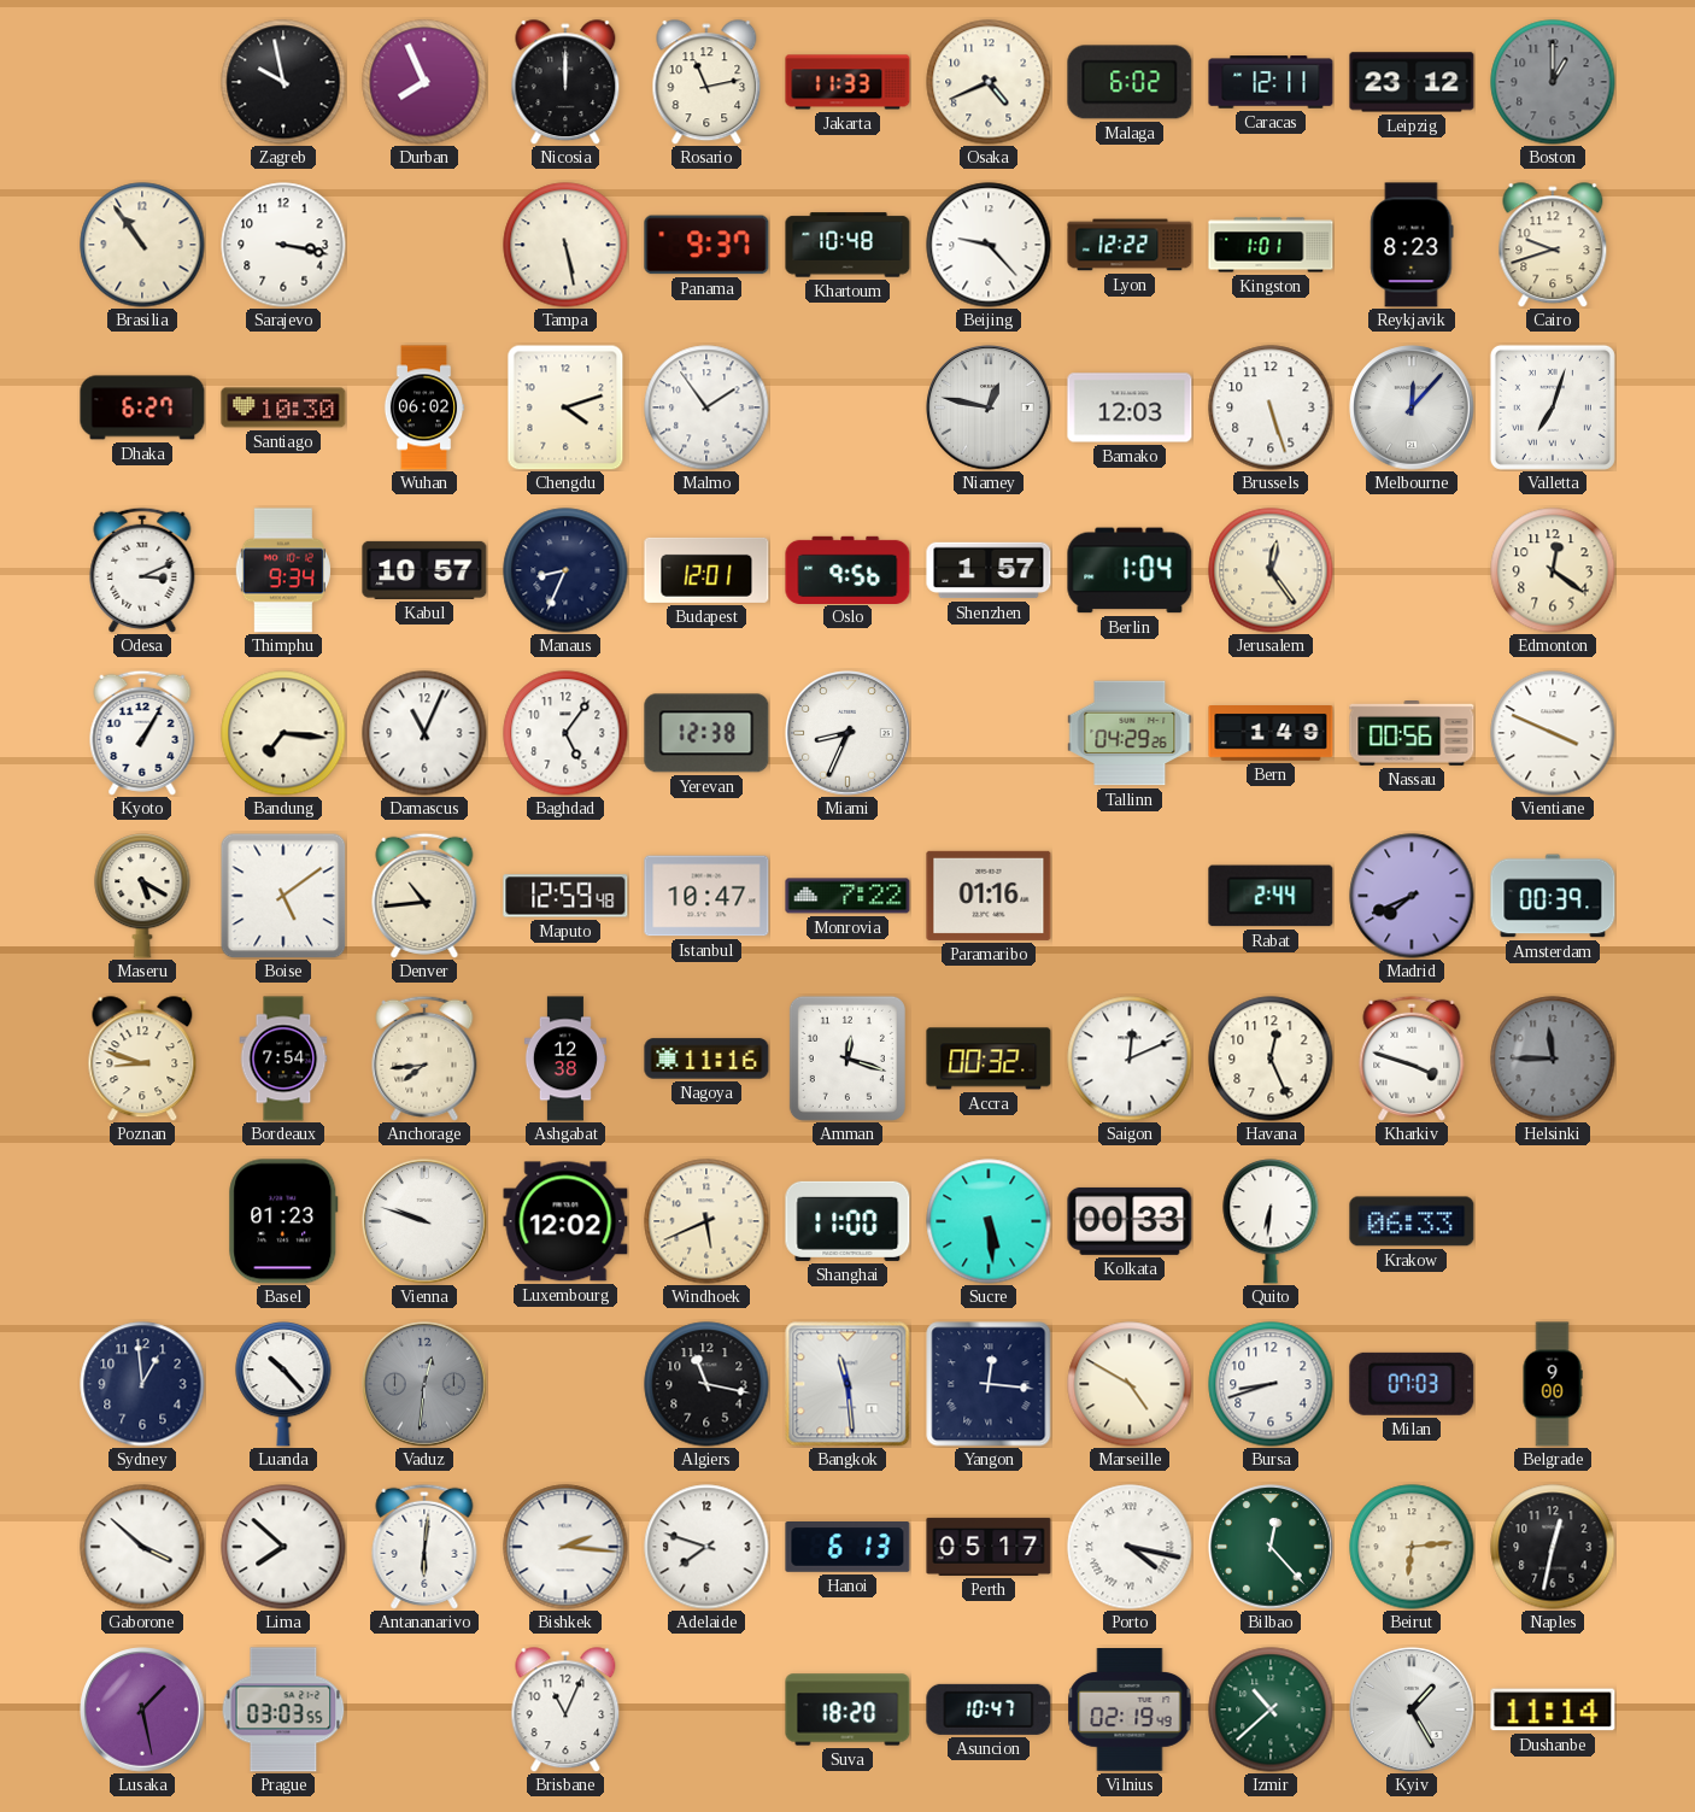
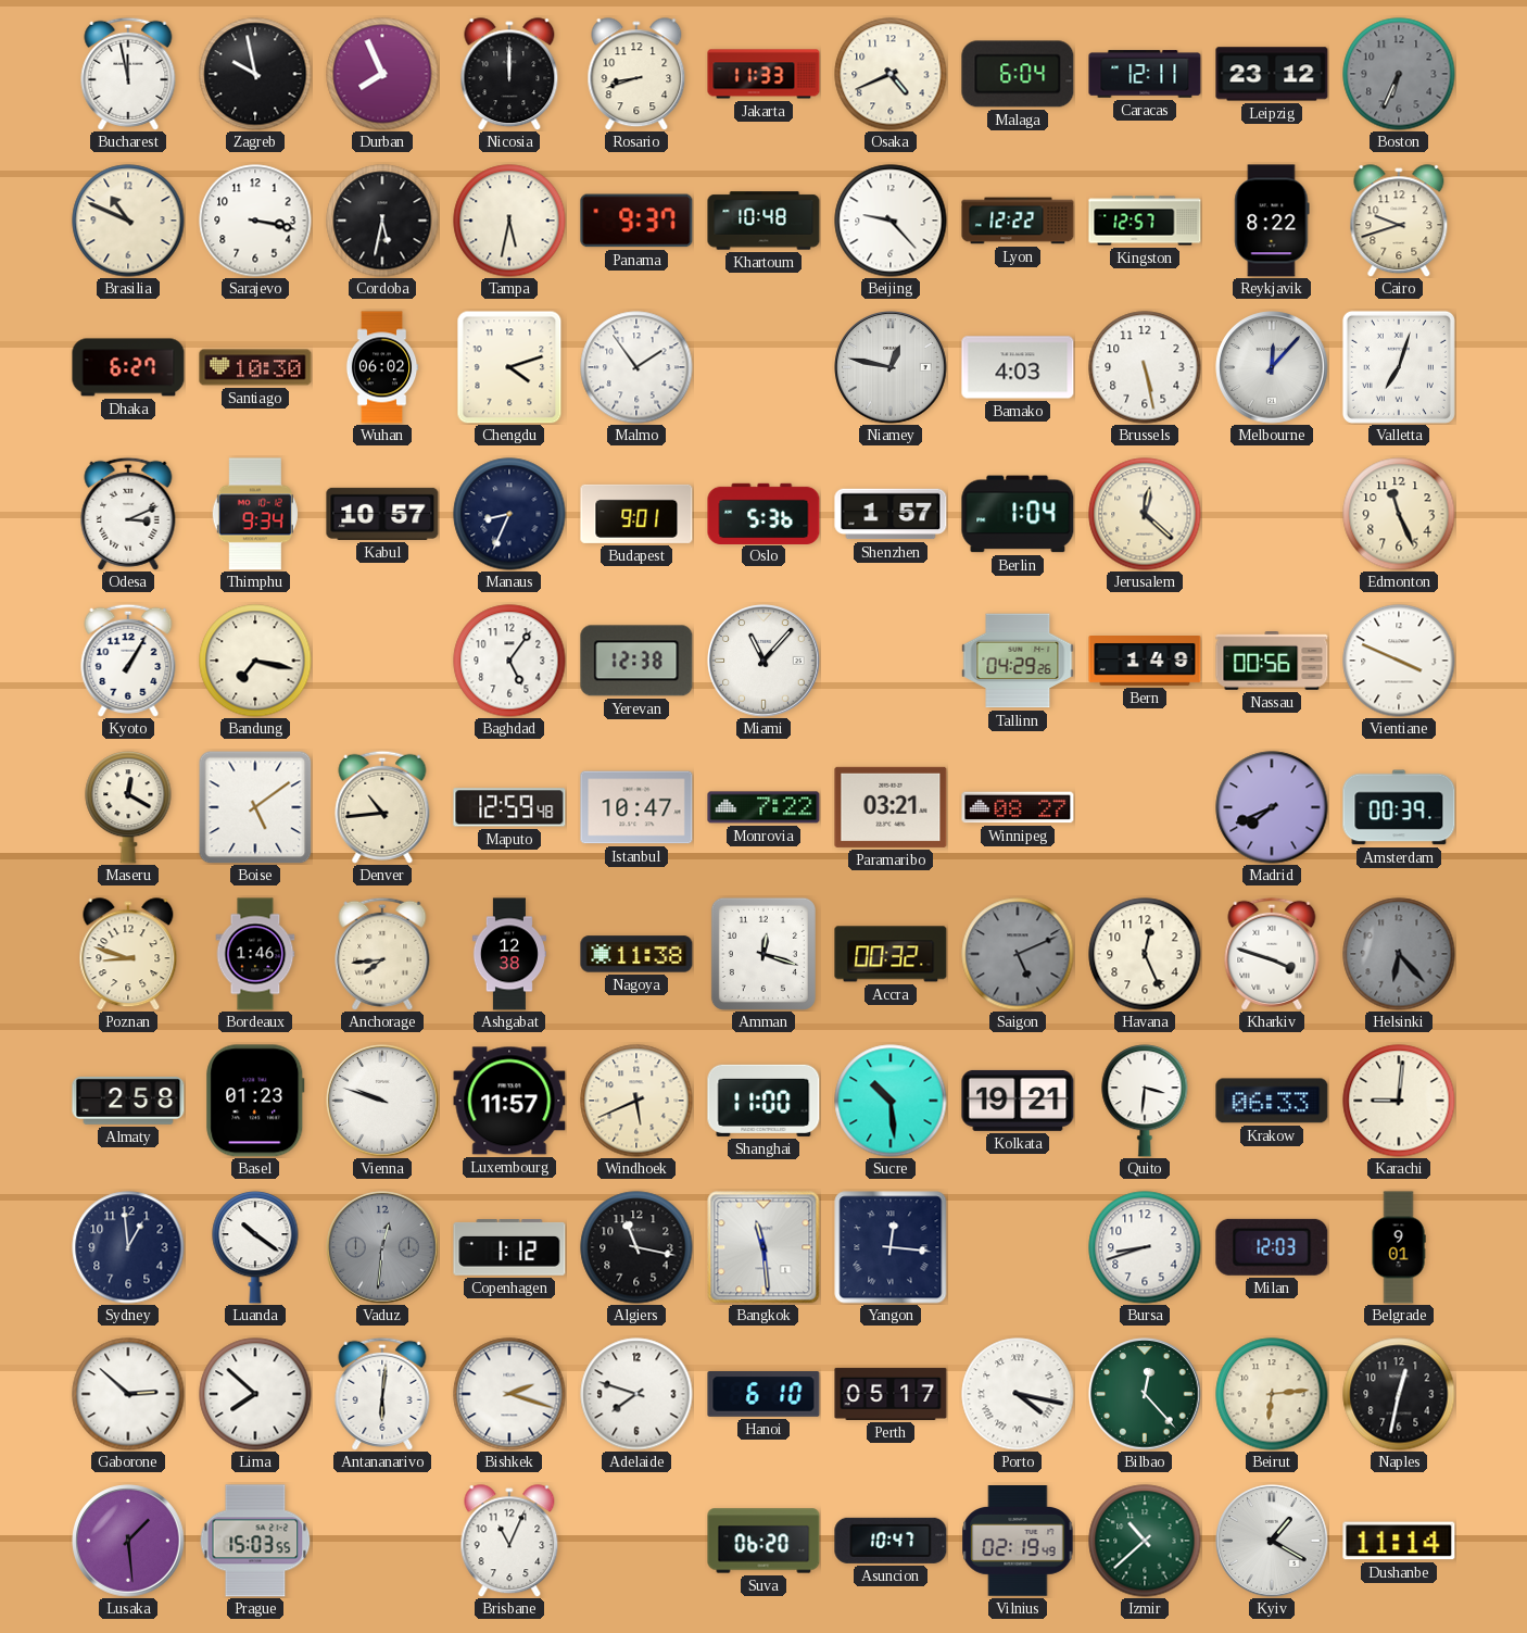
Bucharest: none -> 11:58
Rosario: 11:13 -> 8:42
Malaga: 6:02 -> 6:04
Boston: 1:00 -> 6:34
Brasilia: 10:54 -> 10:49
Cordoba: none -> 5:32
Tampa: 5:28 -> 5:32
Kingston: 1:01 -> 12:57
Reykjavik: 8:23 -> 8:22
Bamako: 12:03 -> 4:03
Brussels: 5:27 -> 5:28
Budapest: 12:01 -> 9:01
Oslo: 9:56 -> 5:36
Jerusalem: 12:24 -> 12:22
Edmonton: 12:21 -> 11:26
Bandung: 7:16 -> 7:17
Damascus: 11:04 -> none
Miami: 8:34 -> 11:07
Maseru: 5:20 -> 12:20
Paramaribo: 01:16 -> 03:21
Winnipeg: none -> 08:27
Rabat: 2:44 -> none
Bordeaux: 7:54 -> 1:46
Nagoya: 11:16 -> 11:38
Saigon: 12:11 -> 5:11
Saigon dial: white -> grey
Helsinki: 11:45 -> 6:23
Almaty: none -> 2:58
Luxembourg: 12:02 -> 11:57
Sucre: 5:29 -> 10:29
Kolkata: 00:33 -> 19:21
Quito: 6:31 -> 3:31
Karachi: none -> 9:01
Luanda: 10:23 -> 10:21
Copenhagen: none -> 1:12
Marseille: 4:50 -> none
Milan: 07:03 -> 12:03
Belgrade: 9:00 -> 9:01
Gaborone: 3:52 -> 2:52
Bishkek: 2:16 -> 2:18
Hanoi: 6:13 -> 6:10
Lusaka: 1:28 -> 1:29
Prague: 03:03 -> 15:03
Suva: 18:20 -> 06:20
Kyiv: 1:25 -> 1:20
